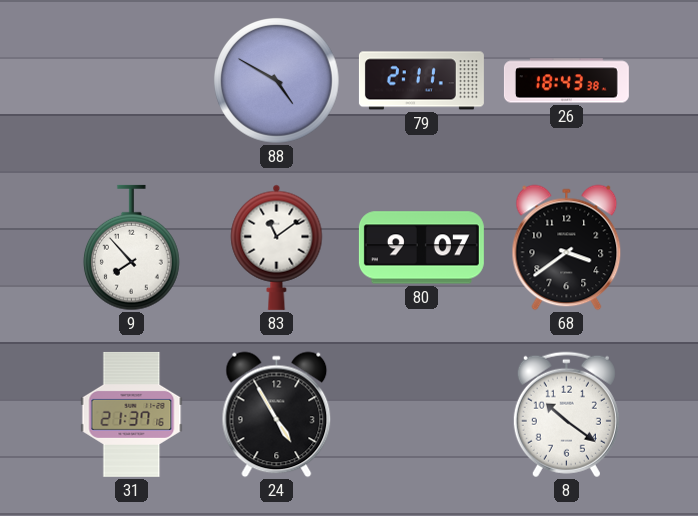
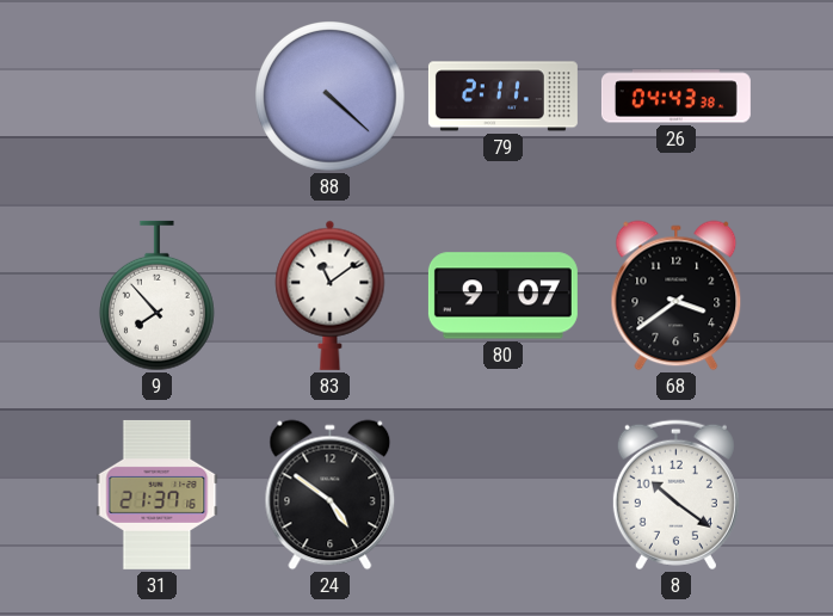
88: 4:50 -> 4:22
26: 18:43 -> 04:43
24: 4:55 -> 4:51
